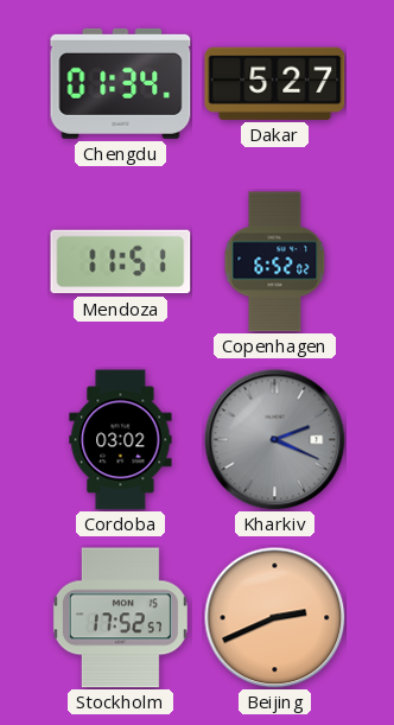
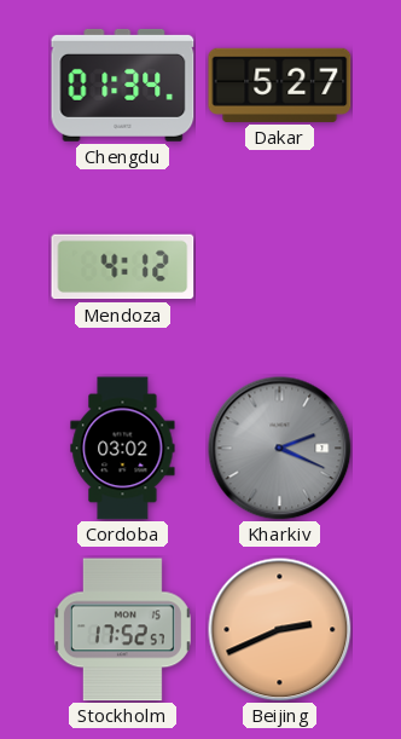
Mendoza: 11:51 -> 4:12
Copenhagen: 6:52 -> none
